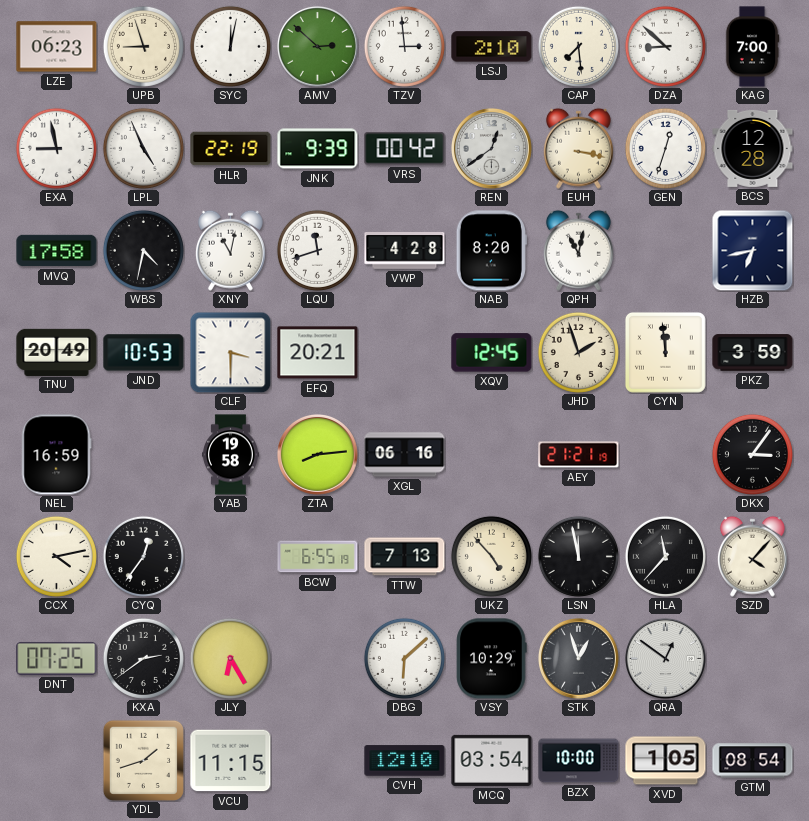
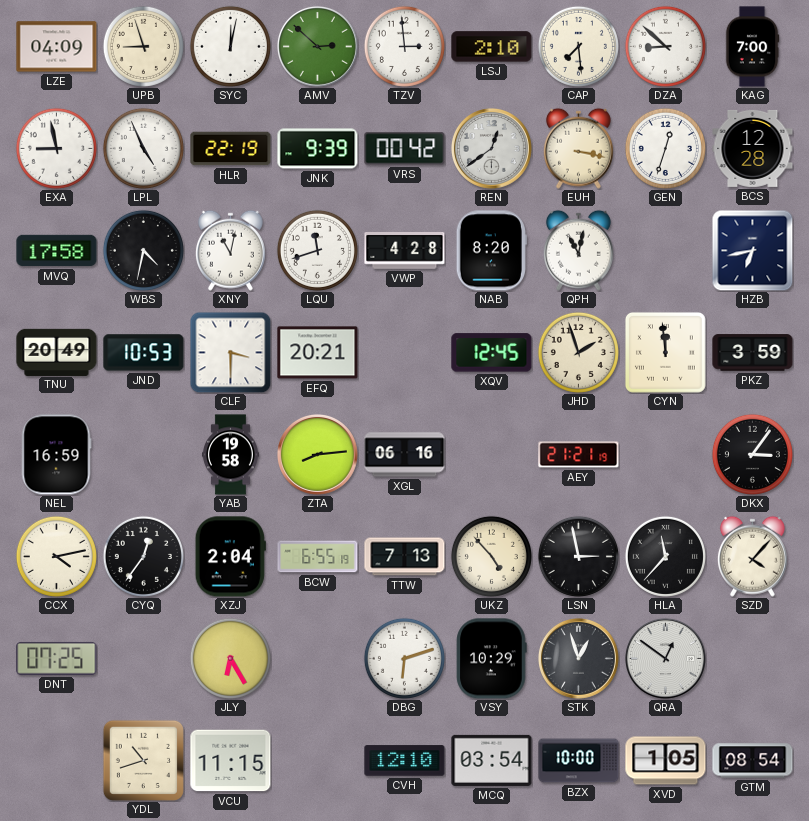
LZE: 06:23 -> 04:09
XZJ: none -> 2:04
LSN: 11:58 -> 2:58
KXA: 2:39 -> none
DBG: 6:08 -> 6:12
YDL: 1:42 -> 10:42
